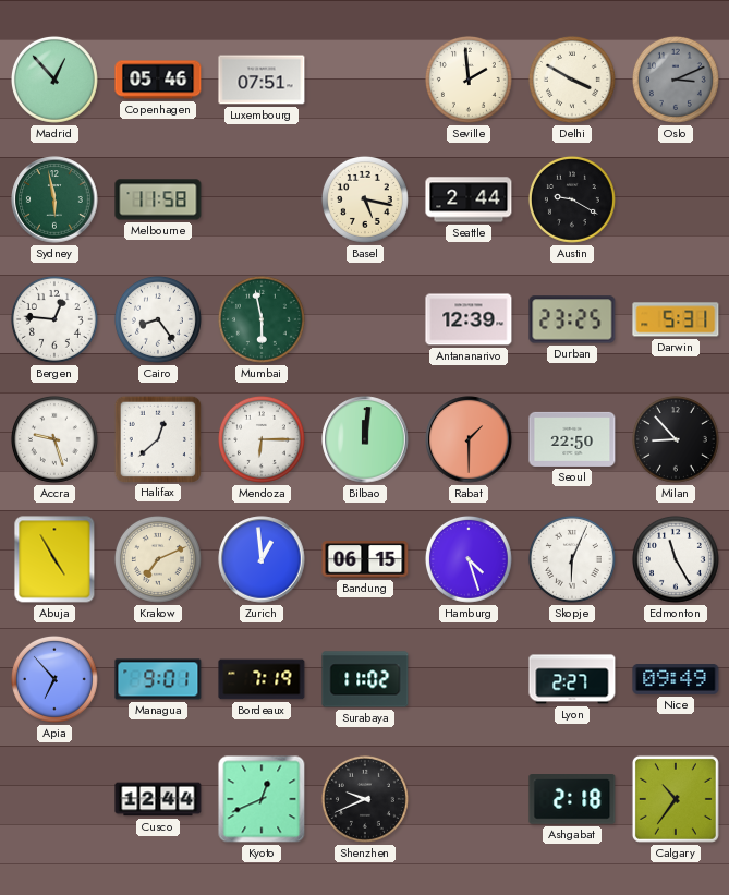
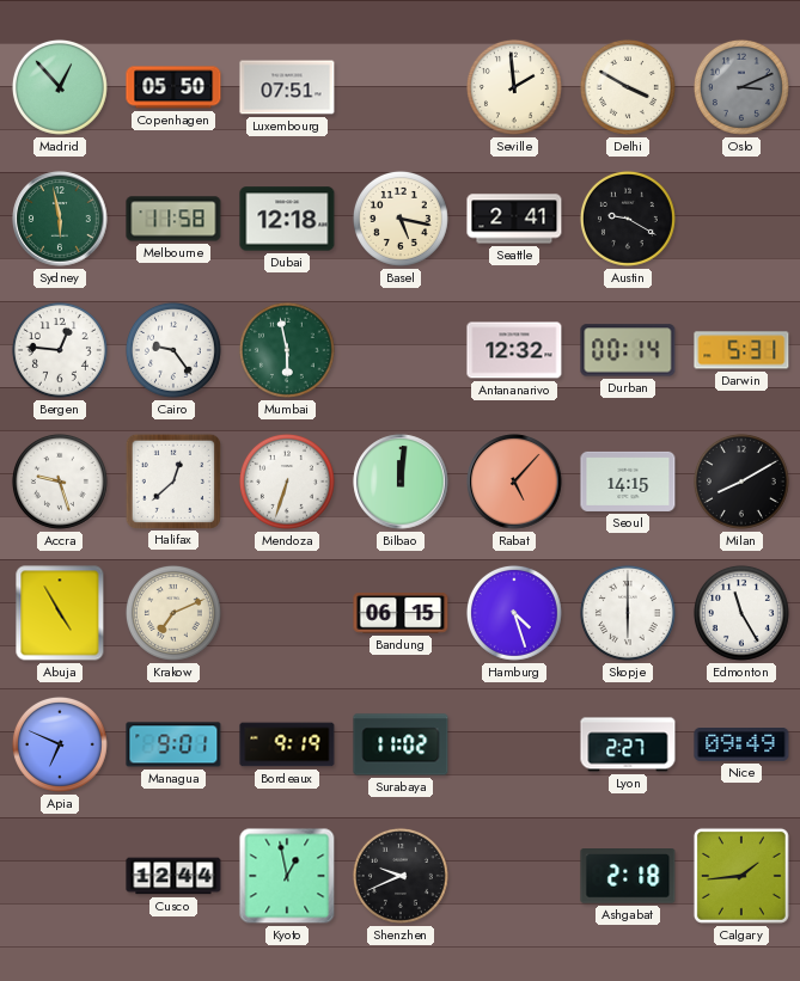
Copenhagen: 05:46 -> 05:50
Dubai: none -> 12:18
Seattle: 2:44 -> 2:41
Cairo: 8:24 -> 9:24
Antananarivo: 12:39 -> 12:32
Durban: 23:25 -> 00:14
Mendoza: 6:15 -> 6:33
Rabat: 1:30 -> 5:07
Seoul: 22:50 -> 14:15
Milan: 8:53 -> 8:10
Zurich: 12:59 -> none
Skopje: 6:04 -> 6:00
Apia: 6:53 -> 6:49
Bordeaux: 7:19 -> 9:19
Kyoto: 12:41 -> 12:58
Calgary: 10:36 -> 1:44
